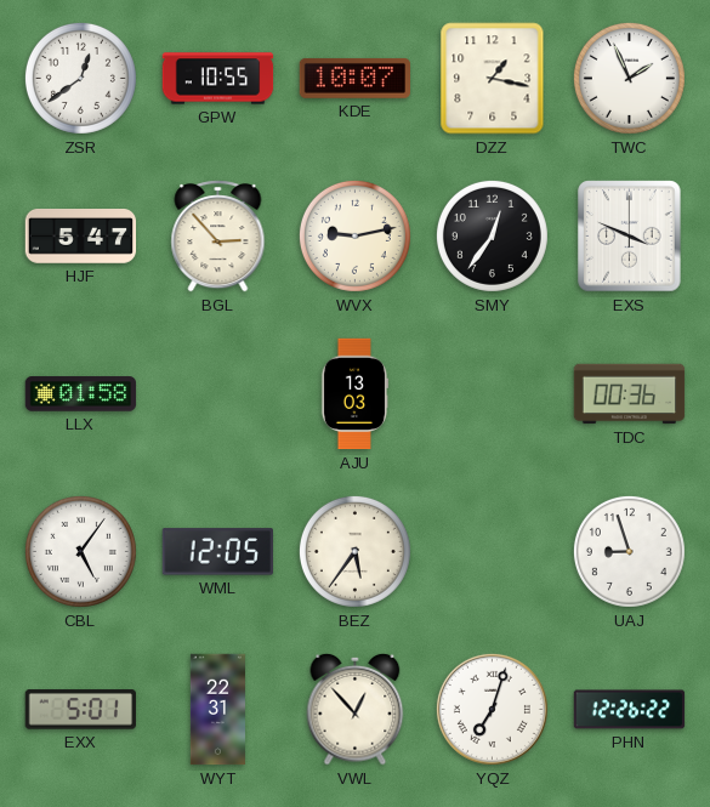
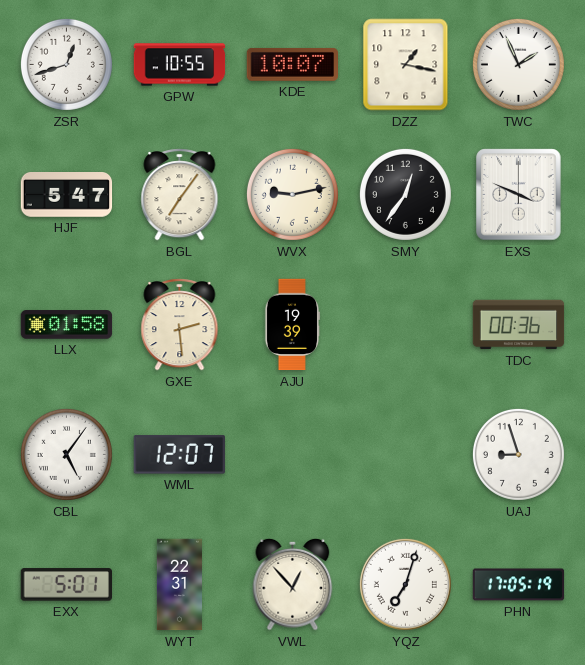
ZSR: 12:39 -> 12:42
BGL: 2:53 -> 7:06
GXE: none -> 2:29
AJU: 13:03 -> 19:39
WML: 12:05 -> 12:07
BEZ: 5:36 -> none
PHN: 12:26 -> 17:05
